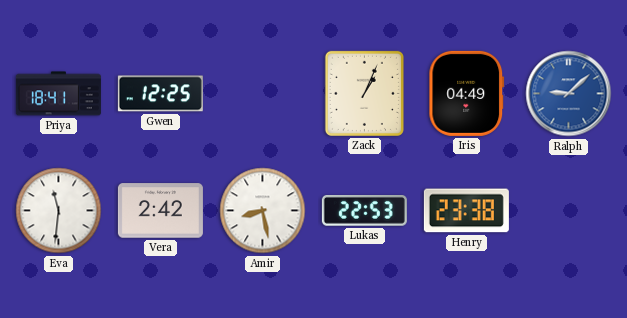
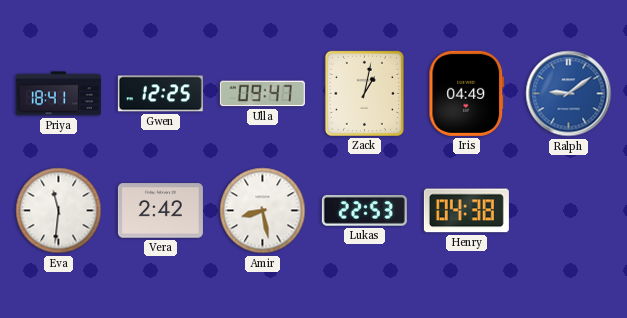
Ulla: none -> 09:47
Zack: 1:04 -> 1:02
Ralph: 9:08 -> 9:09
Henry: 23:38 -> 04:38
